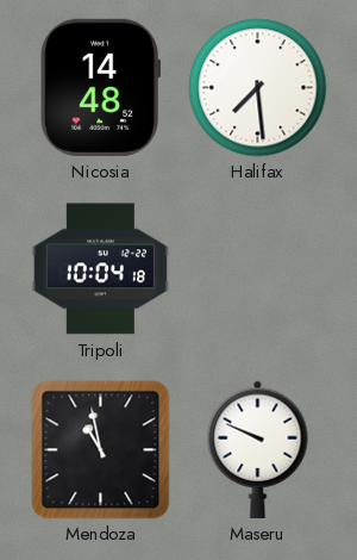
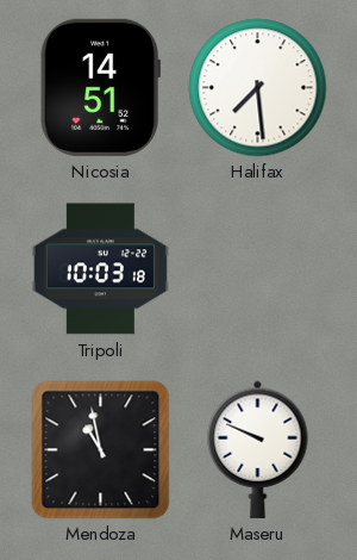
Nicosia: 14:48 -> 14:51
Tripoli: 10:04 -> 10:03
